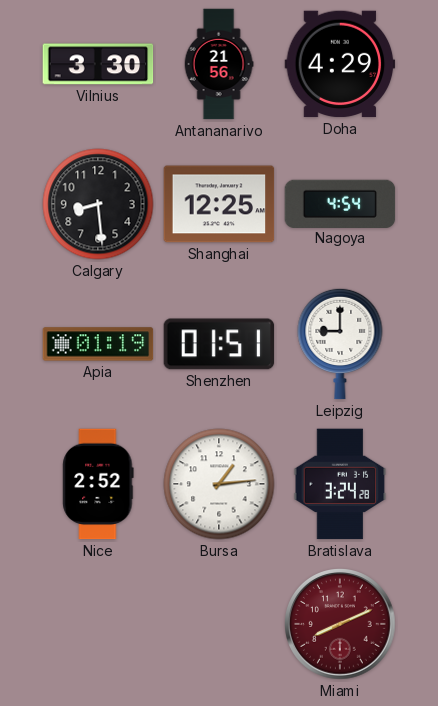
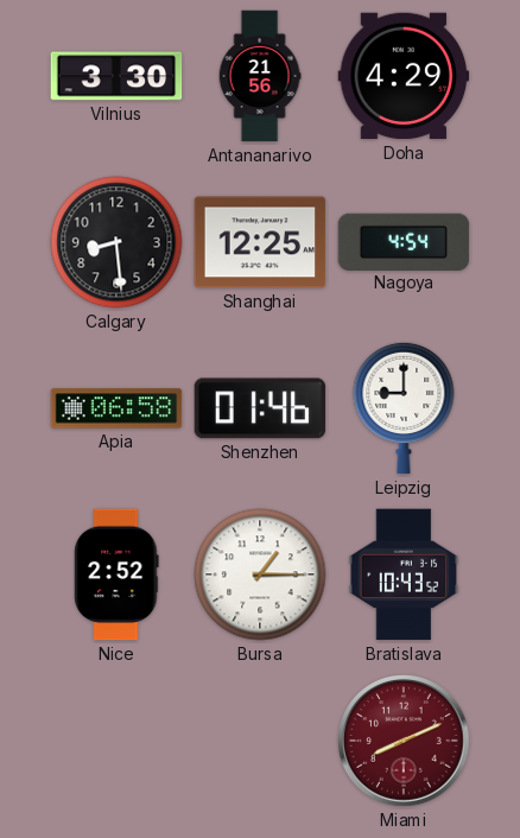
Apia: 01:19 -> 06:58
Shenzhen: 01:51 -> 01:46
Bursa: 1:14 -> 1:15
Bratislava: 3:24 -> 10:43
